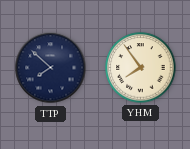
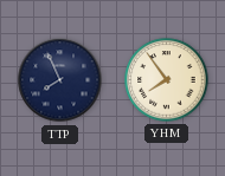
TTP: 7:52 -> 7:56
